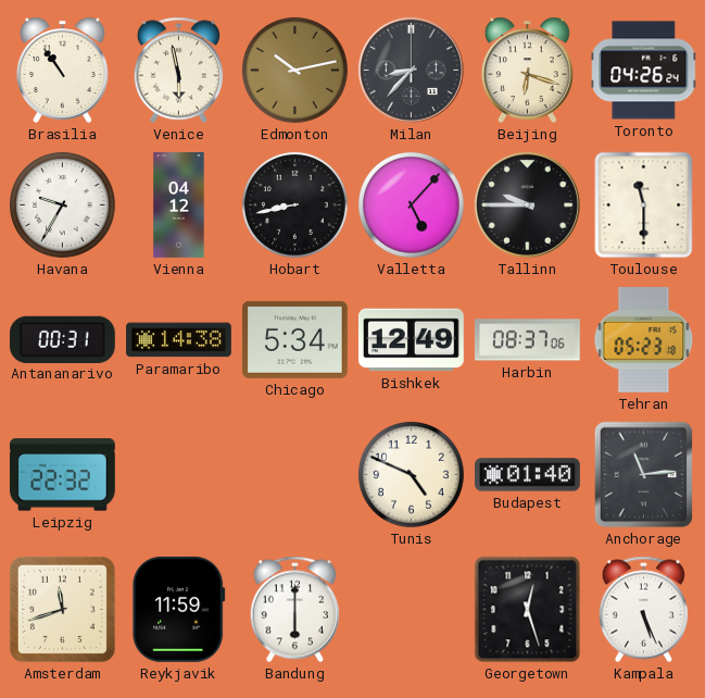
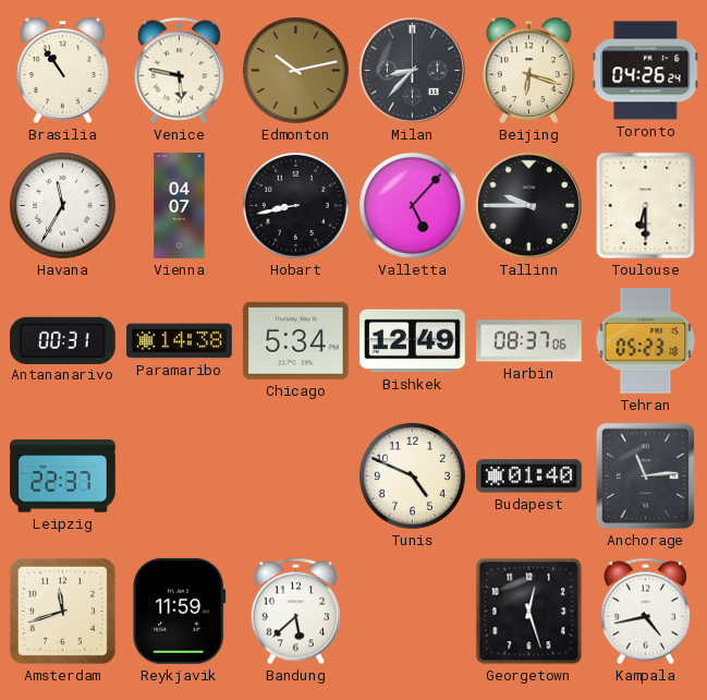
Venice: 5:58 -> 5:47
Havana: 9:35 -> 11:35
Vienna: 04:12 -> 04:07
Toulouse: 11:30 -> 6:30
Leipzig: 22:32 -> 22:37
Bandung: 6:00 -> 5:38
Kampala: 5:26 -> 4:43
